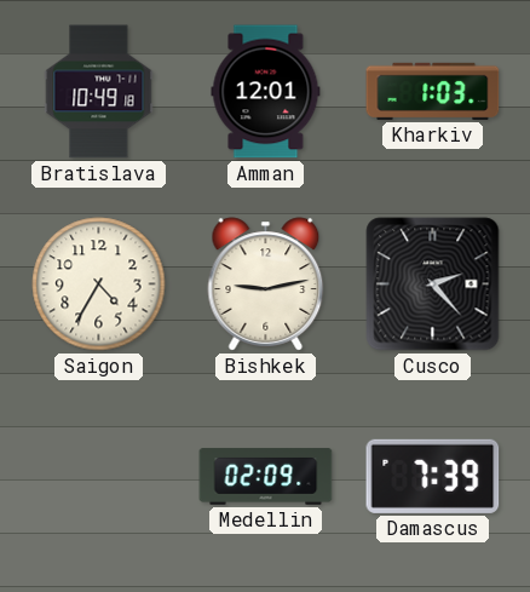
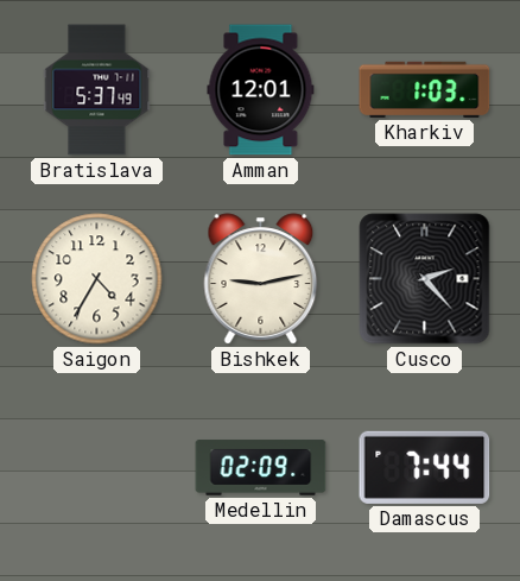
Bratislava: 10:49 -> 5:37
Damascus: 7:39 -> 7:44
